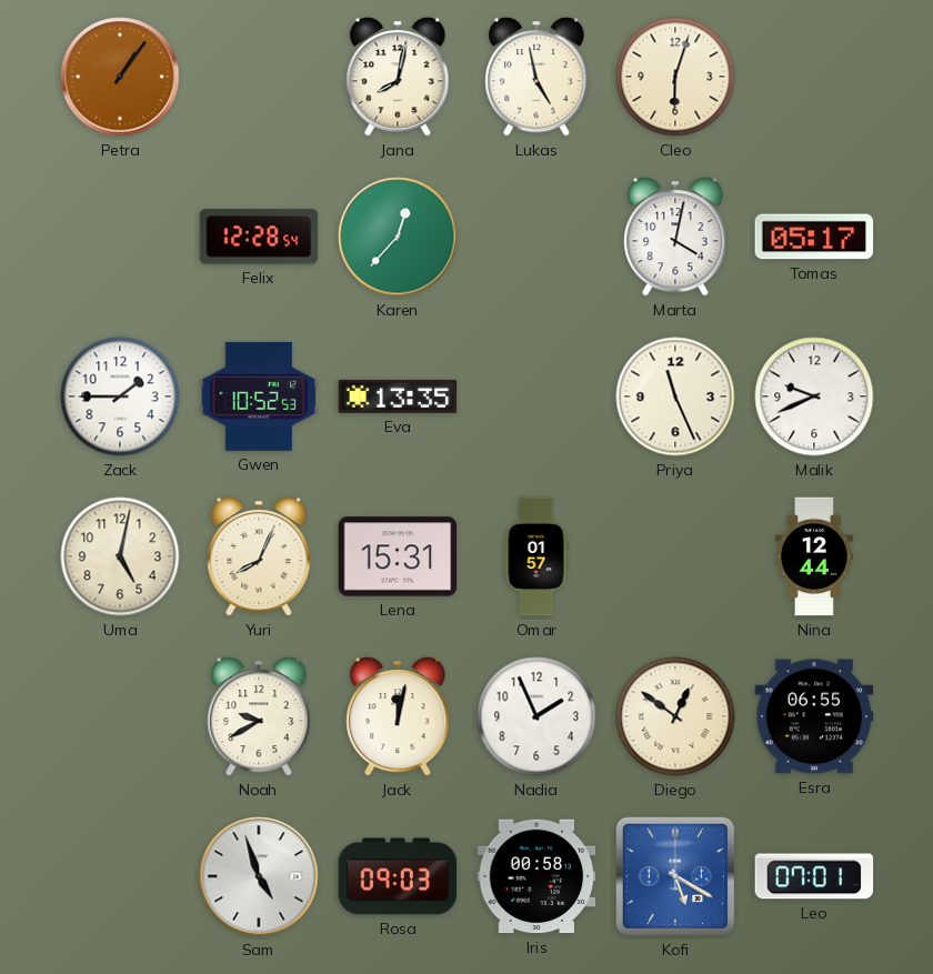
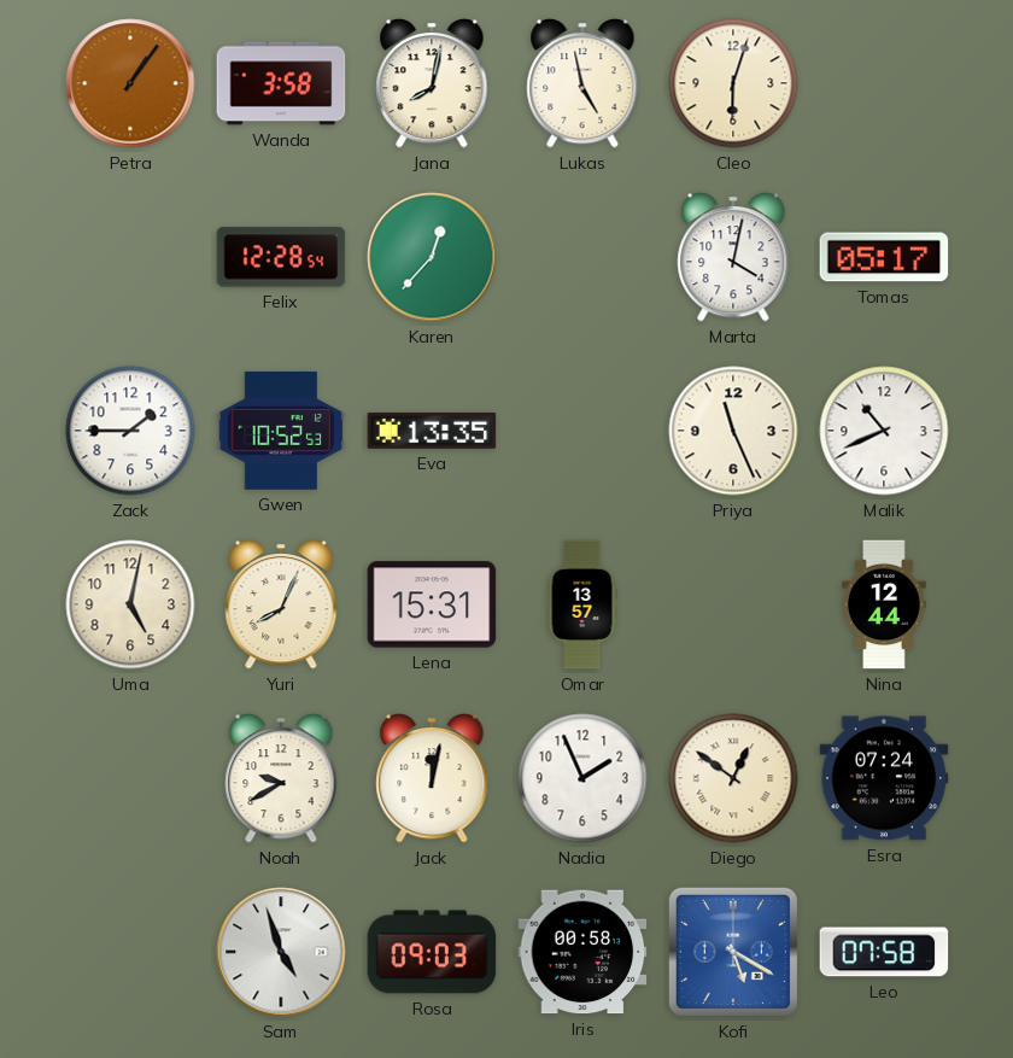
Wanda: none -> 3:58
Malik: 9:41 -> 10:41
Omar: 01:57 -> 13:57
Esra: 06:55 -> 07:24
Leo: 07:01 -> 07:58
